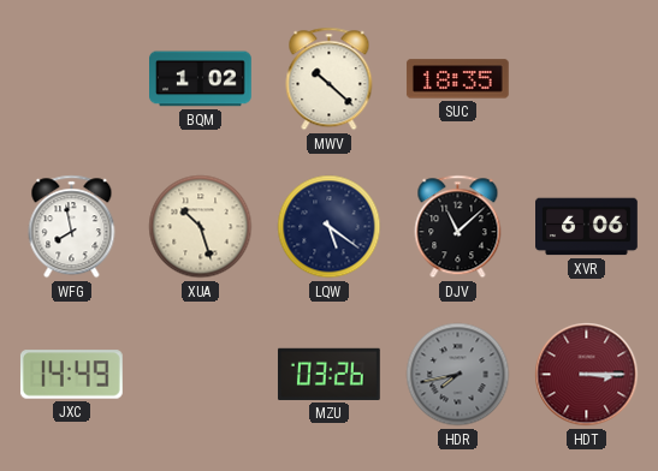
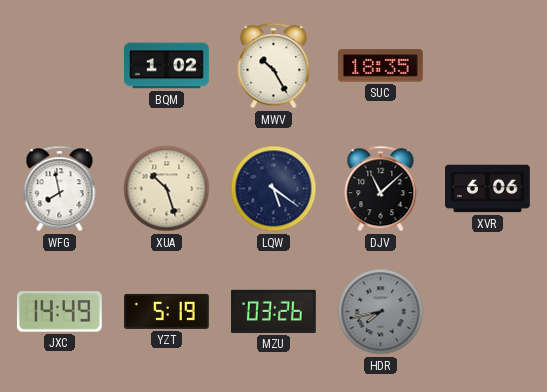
MWV: 10:22 -> 10:25
YZT: none -> 5:19
HDT: 3:15 -> none
